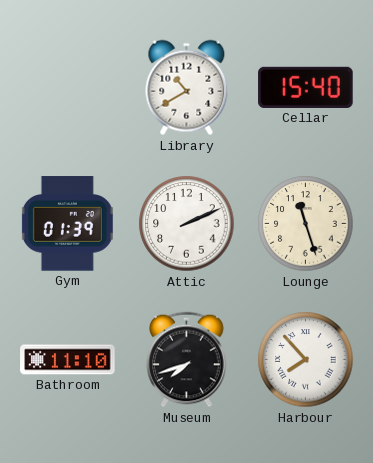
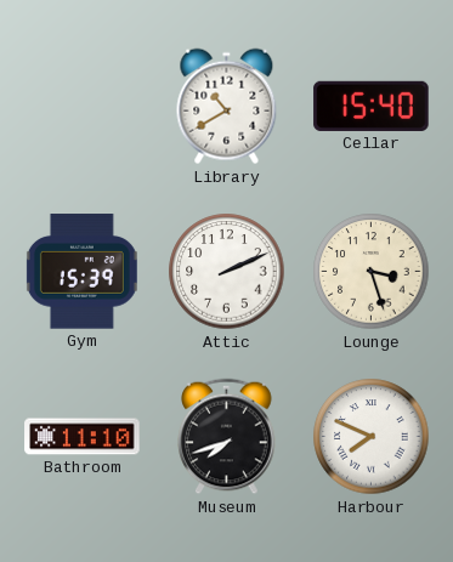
Gym: 01:39 -> 15:39
Lounge: 11:27 -> 3:27
Harbour: 7:53 -> 7:49
